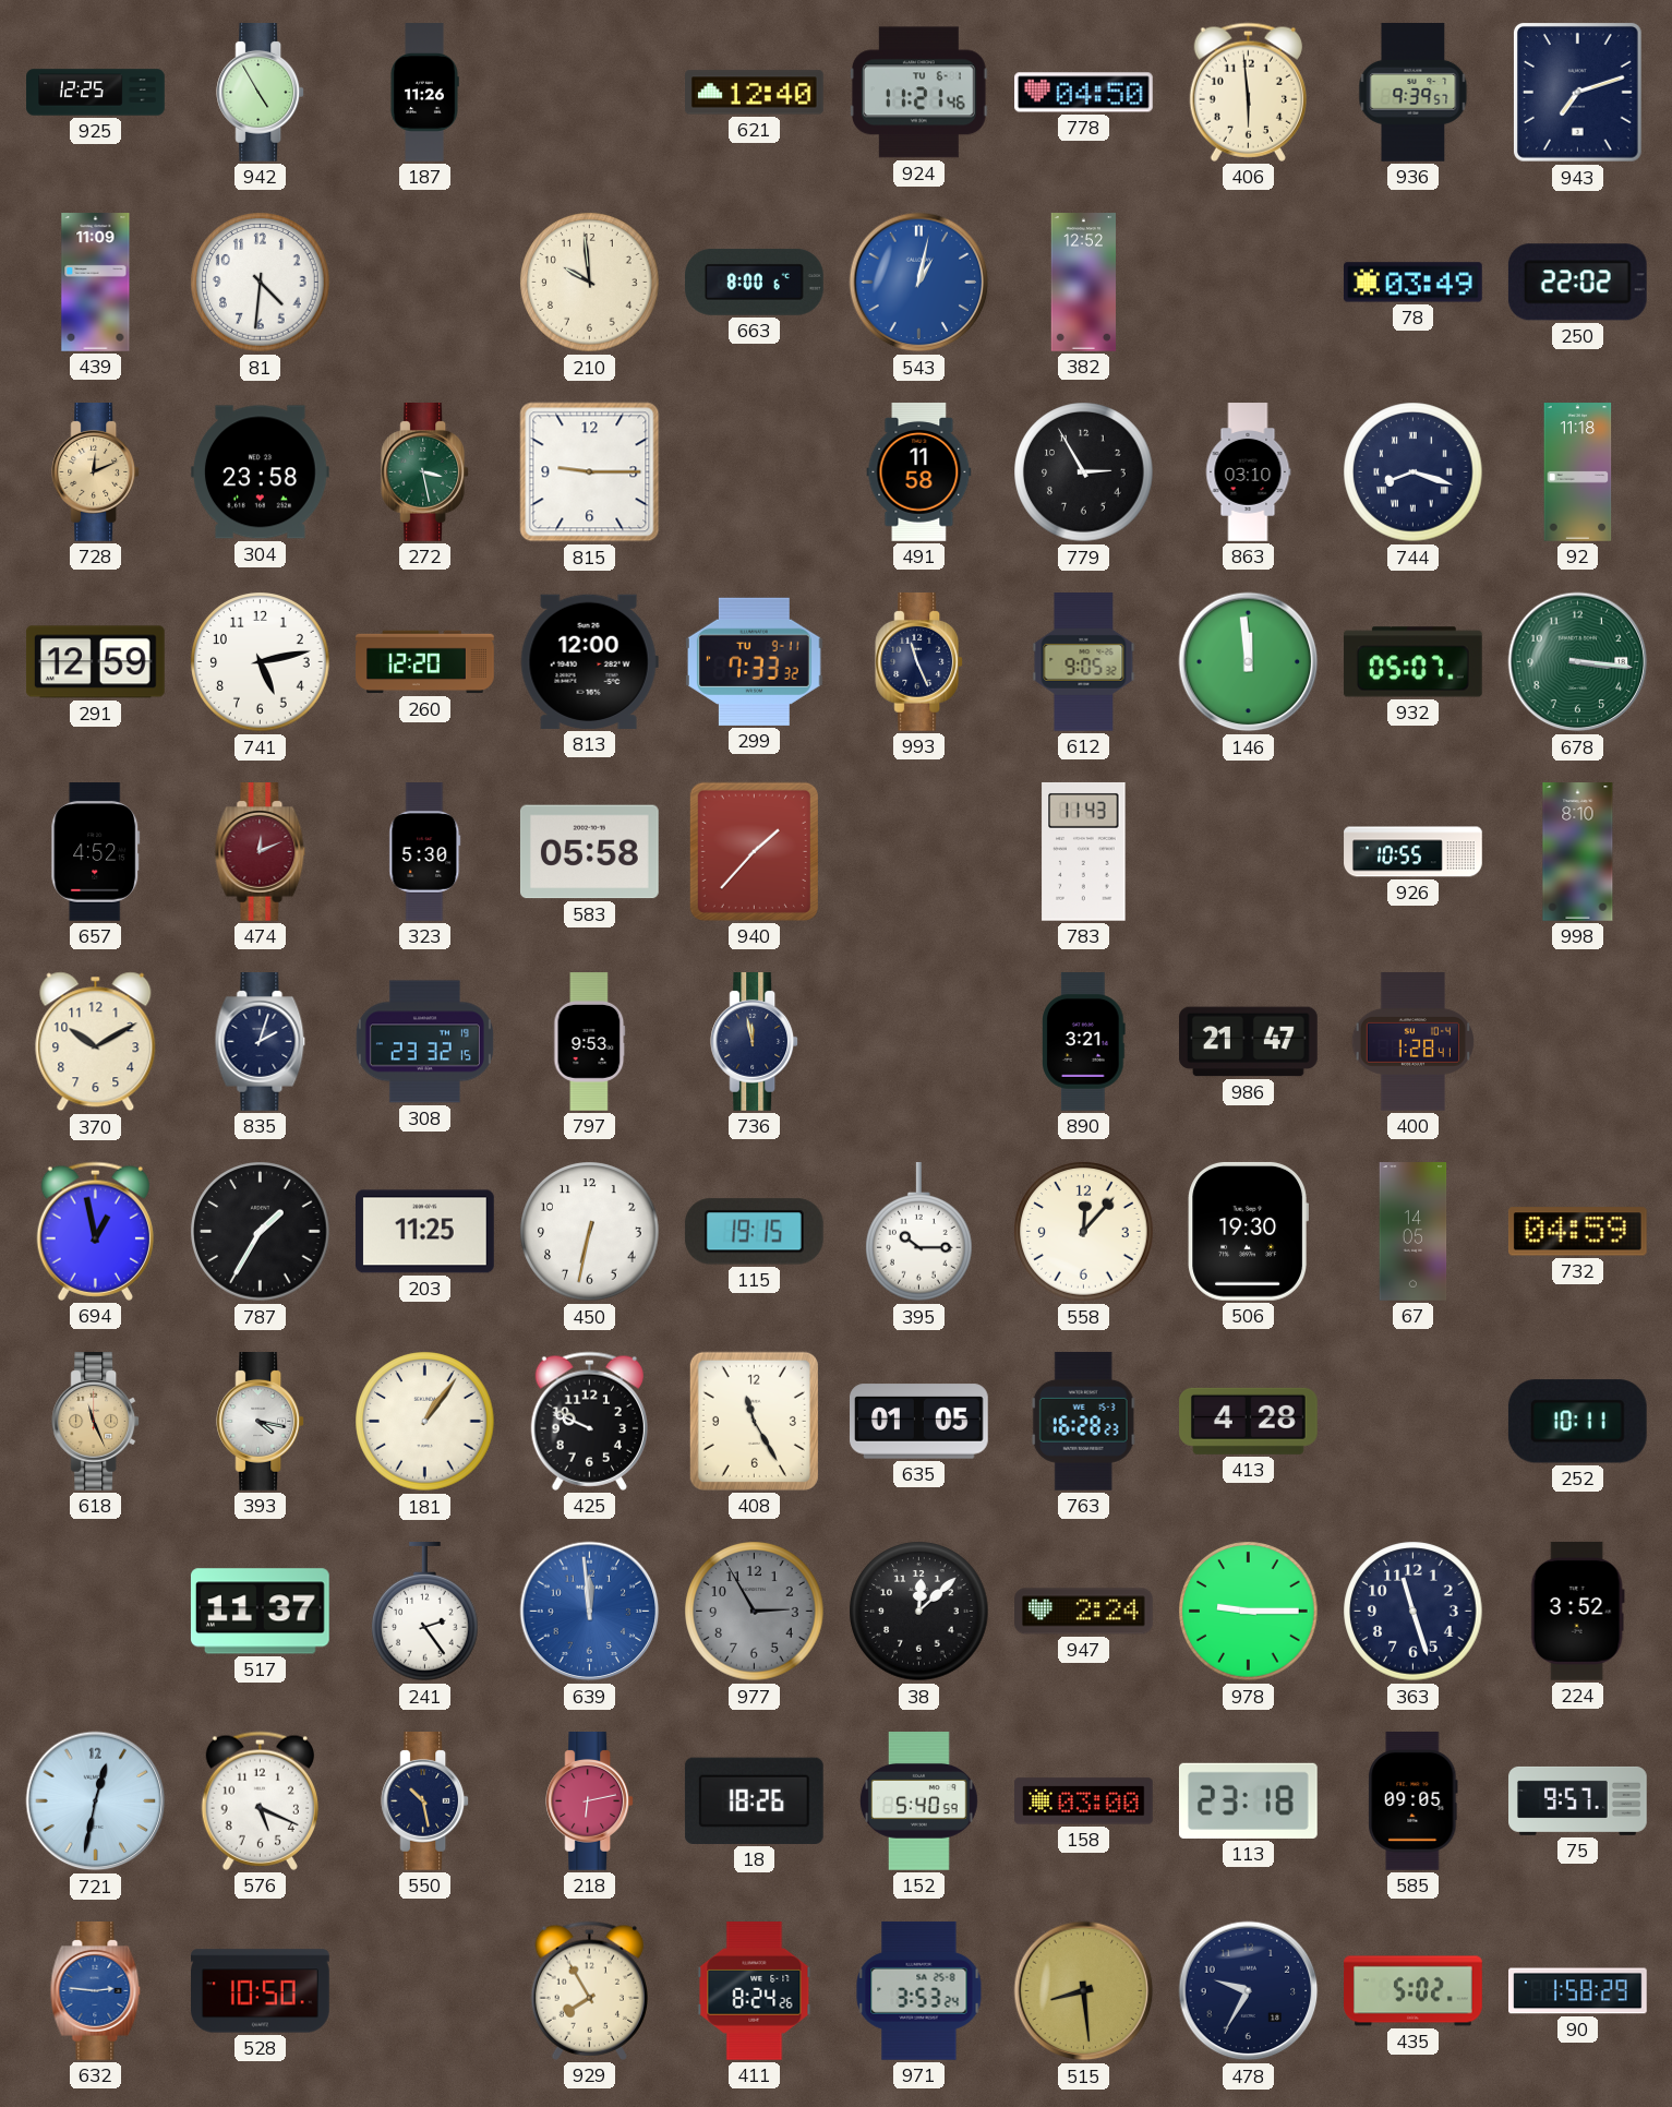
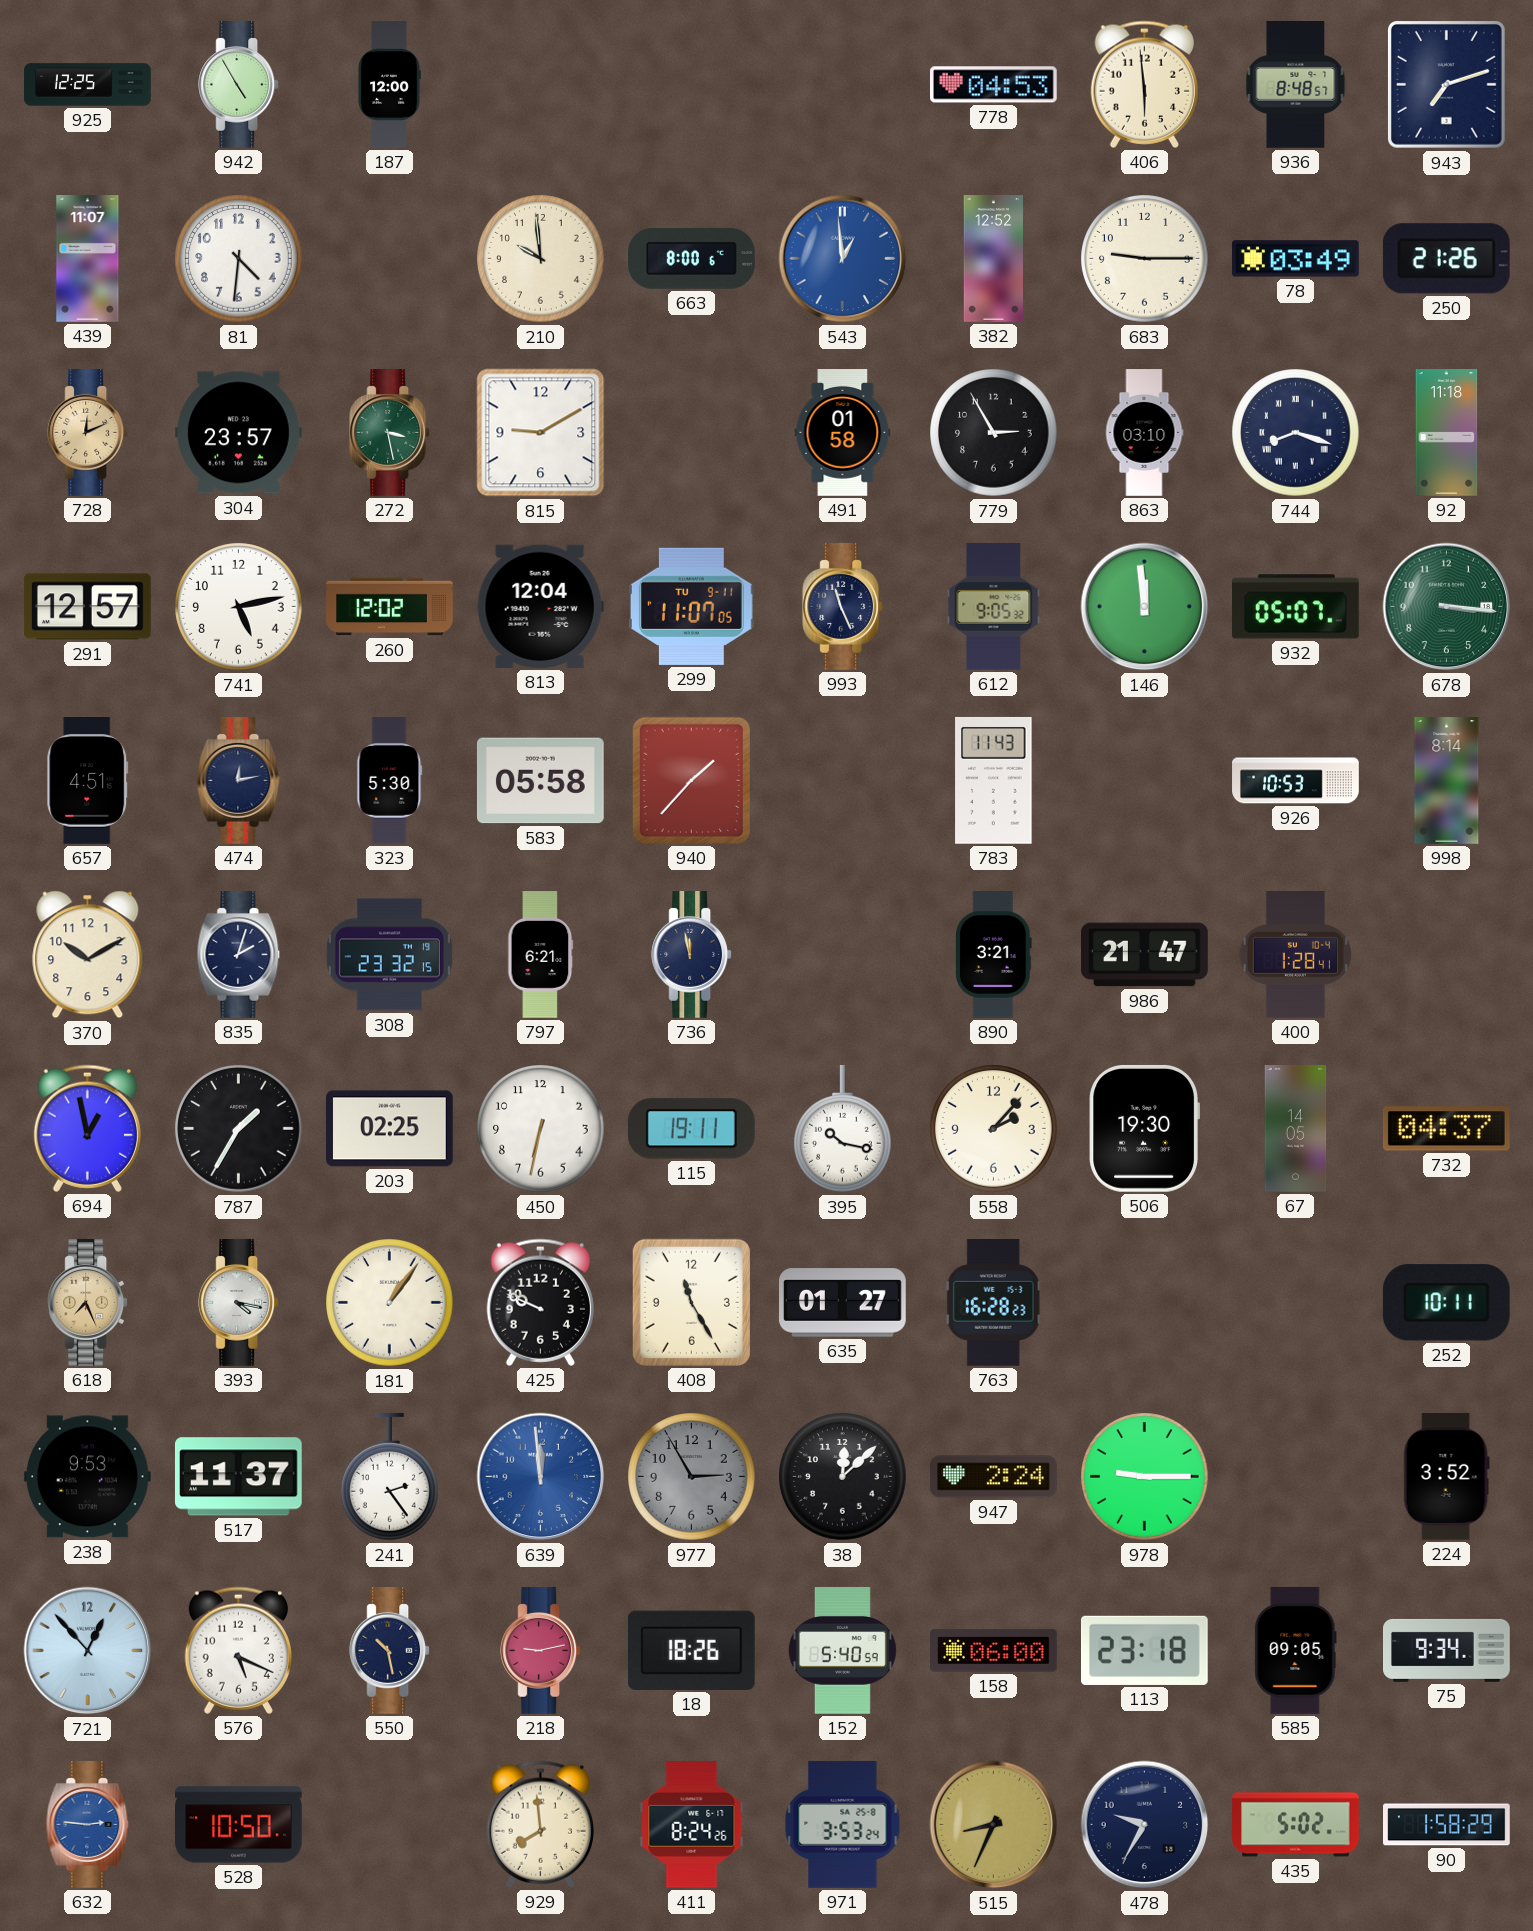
187: 11:26 -> 12:00
621: 12:40 -> none
924: 11:21 -> none
778: 04:50 -> 04:53
936: 9:39 -> 8:48
439: 11:09 -> 11:07
543: 1:02 -> 12:59
683: none -> 9:15
250: 22:02 -> 21:26
304: 23:58 -> 23:57
815: 9:15 -> 9:10
491: 11:58 -> 01:58
291: 12:59 -> 12:57
260: 12:20 -> 12:02
813: 12:00 -> 12:04
299: 7:33 -> 11:07
657: 4:52 -> 4:51
474: 12:11 -> 12:13
474 dial: burgundy -> navy
926: 10:55 -> 10:53
998: 8:10 -> 8:14
797: 9:53 -> 6:21
203: 11:25 -> 02:25
115: 19:15 -> 19:11
395: 10:15 -> 10:17
558: 12:07 -> 2:07
732: 04:59 -> 04:37
618: 11:26 -> 7:26
635: 01:05 -> 01:27
413: 4:28 -> none
238: none -> 9:53
363: 11:27 -> none
721: 12:32 -> 12:53
218: 6:13 -> 9:13
158: 03:00 -> 06:00
75: 9:57 -> 9:34
929: 7:55 -> 7:59
515: 8:29 -> 8:34
